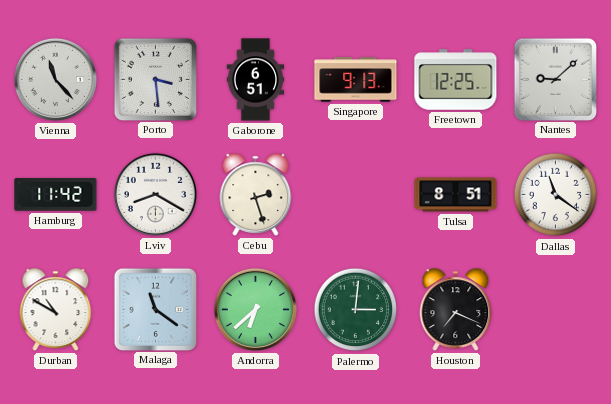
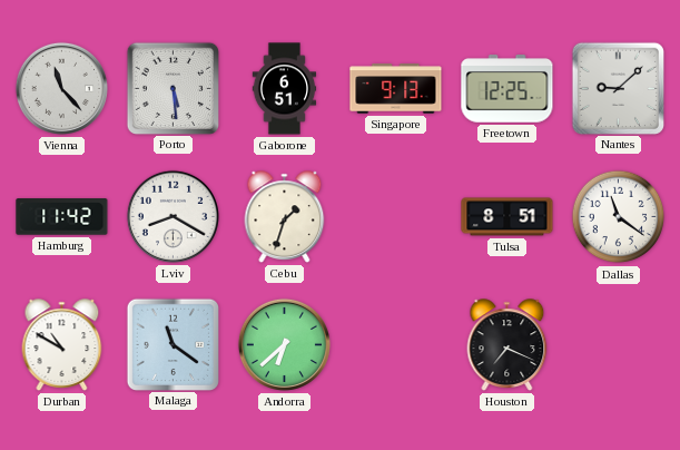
Porto: 3:29 -> 5:29
Cebu: 2:27 -> 1:33
Palermo: 3:01 -> none
